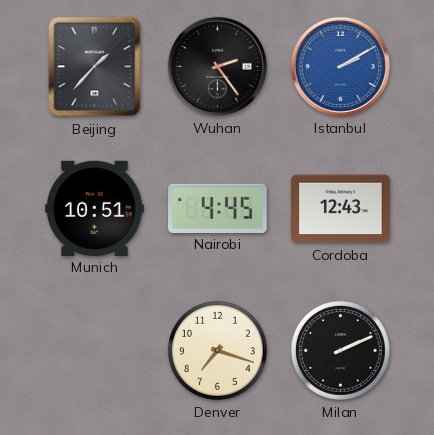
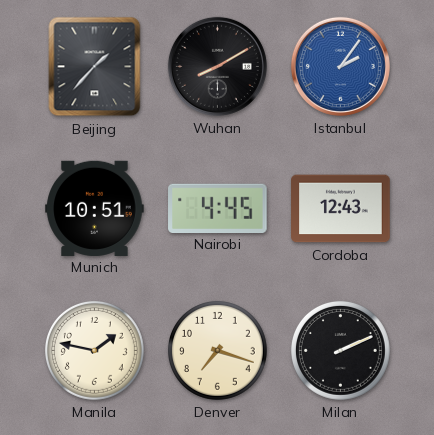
Wuhan: 2:24 -> 8:10
Istanbul: 2:10 -> 2:06
Manila: none -> 1:47
